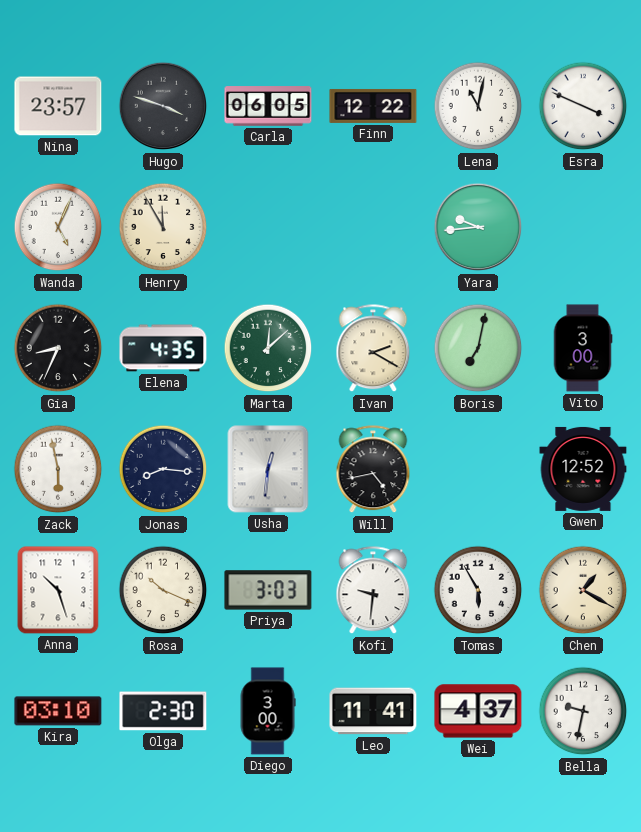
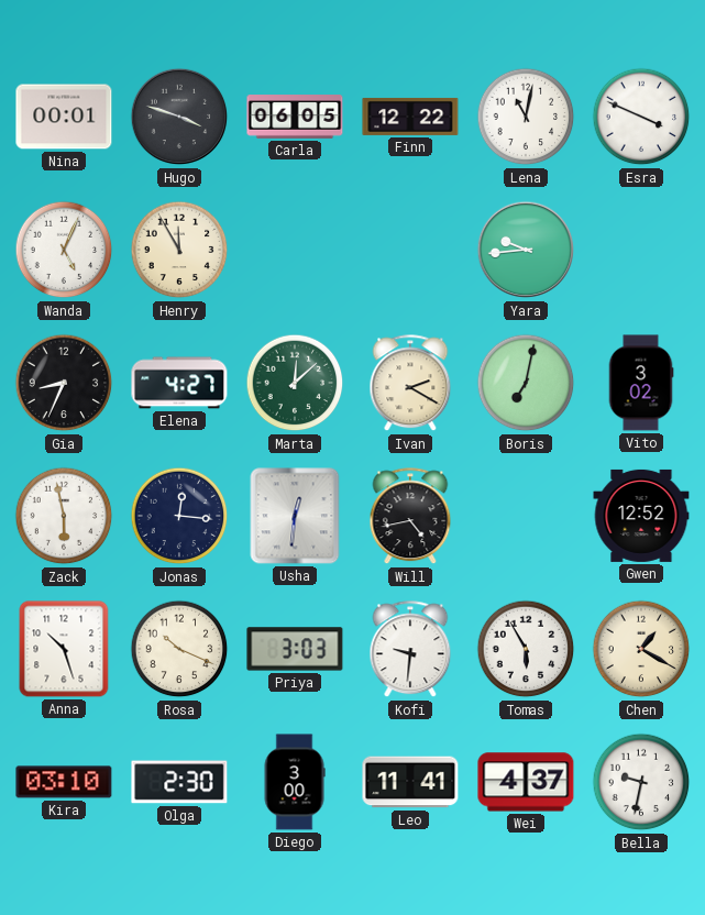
Nina: 23:57 -> 00:01
Elena: 4:35 -> 4:27
Vito: 3:00 -> 3:02
Jonas: 8:16 -> 12:16
